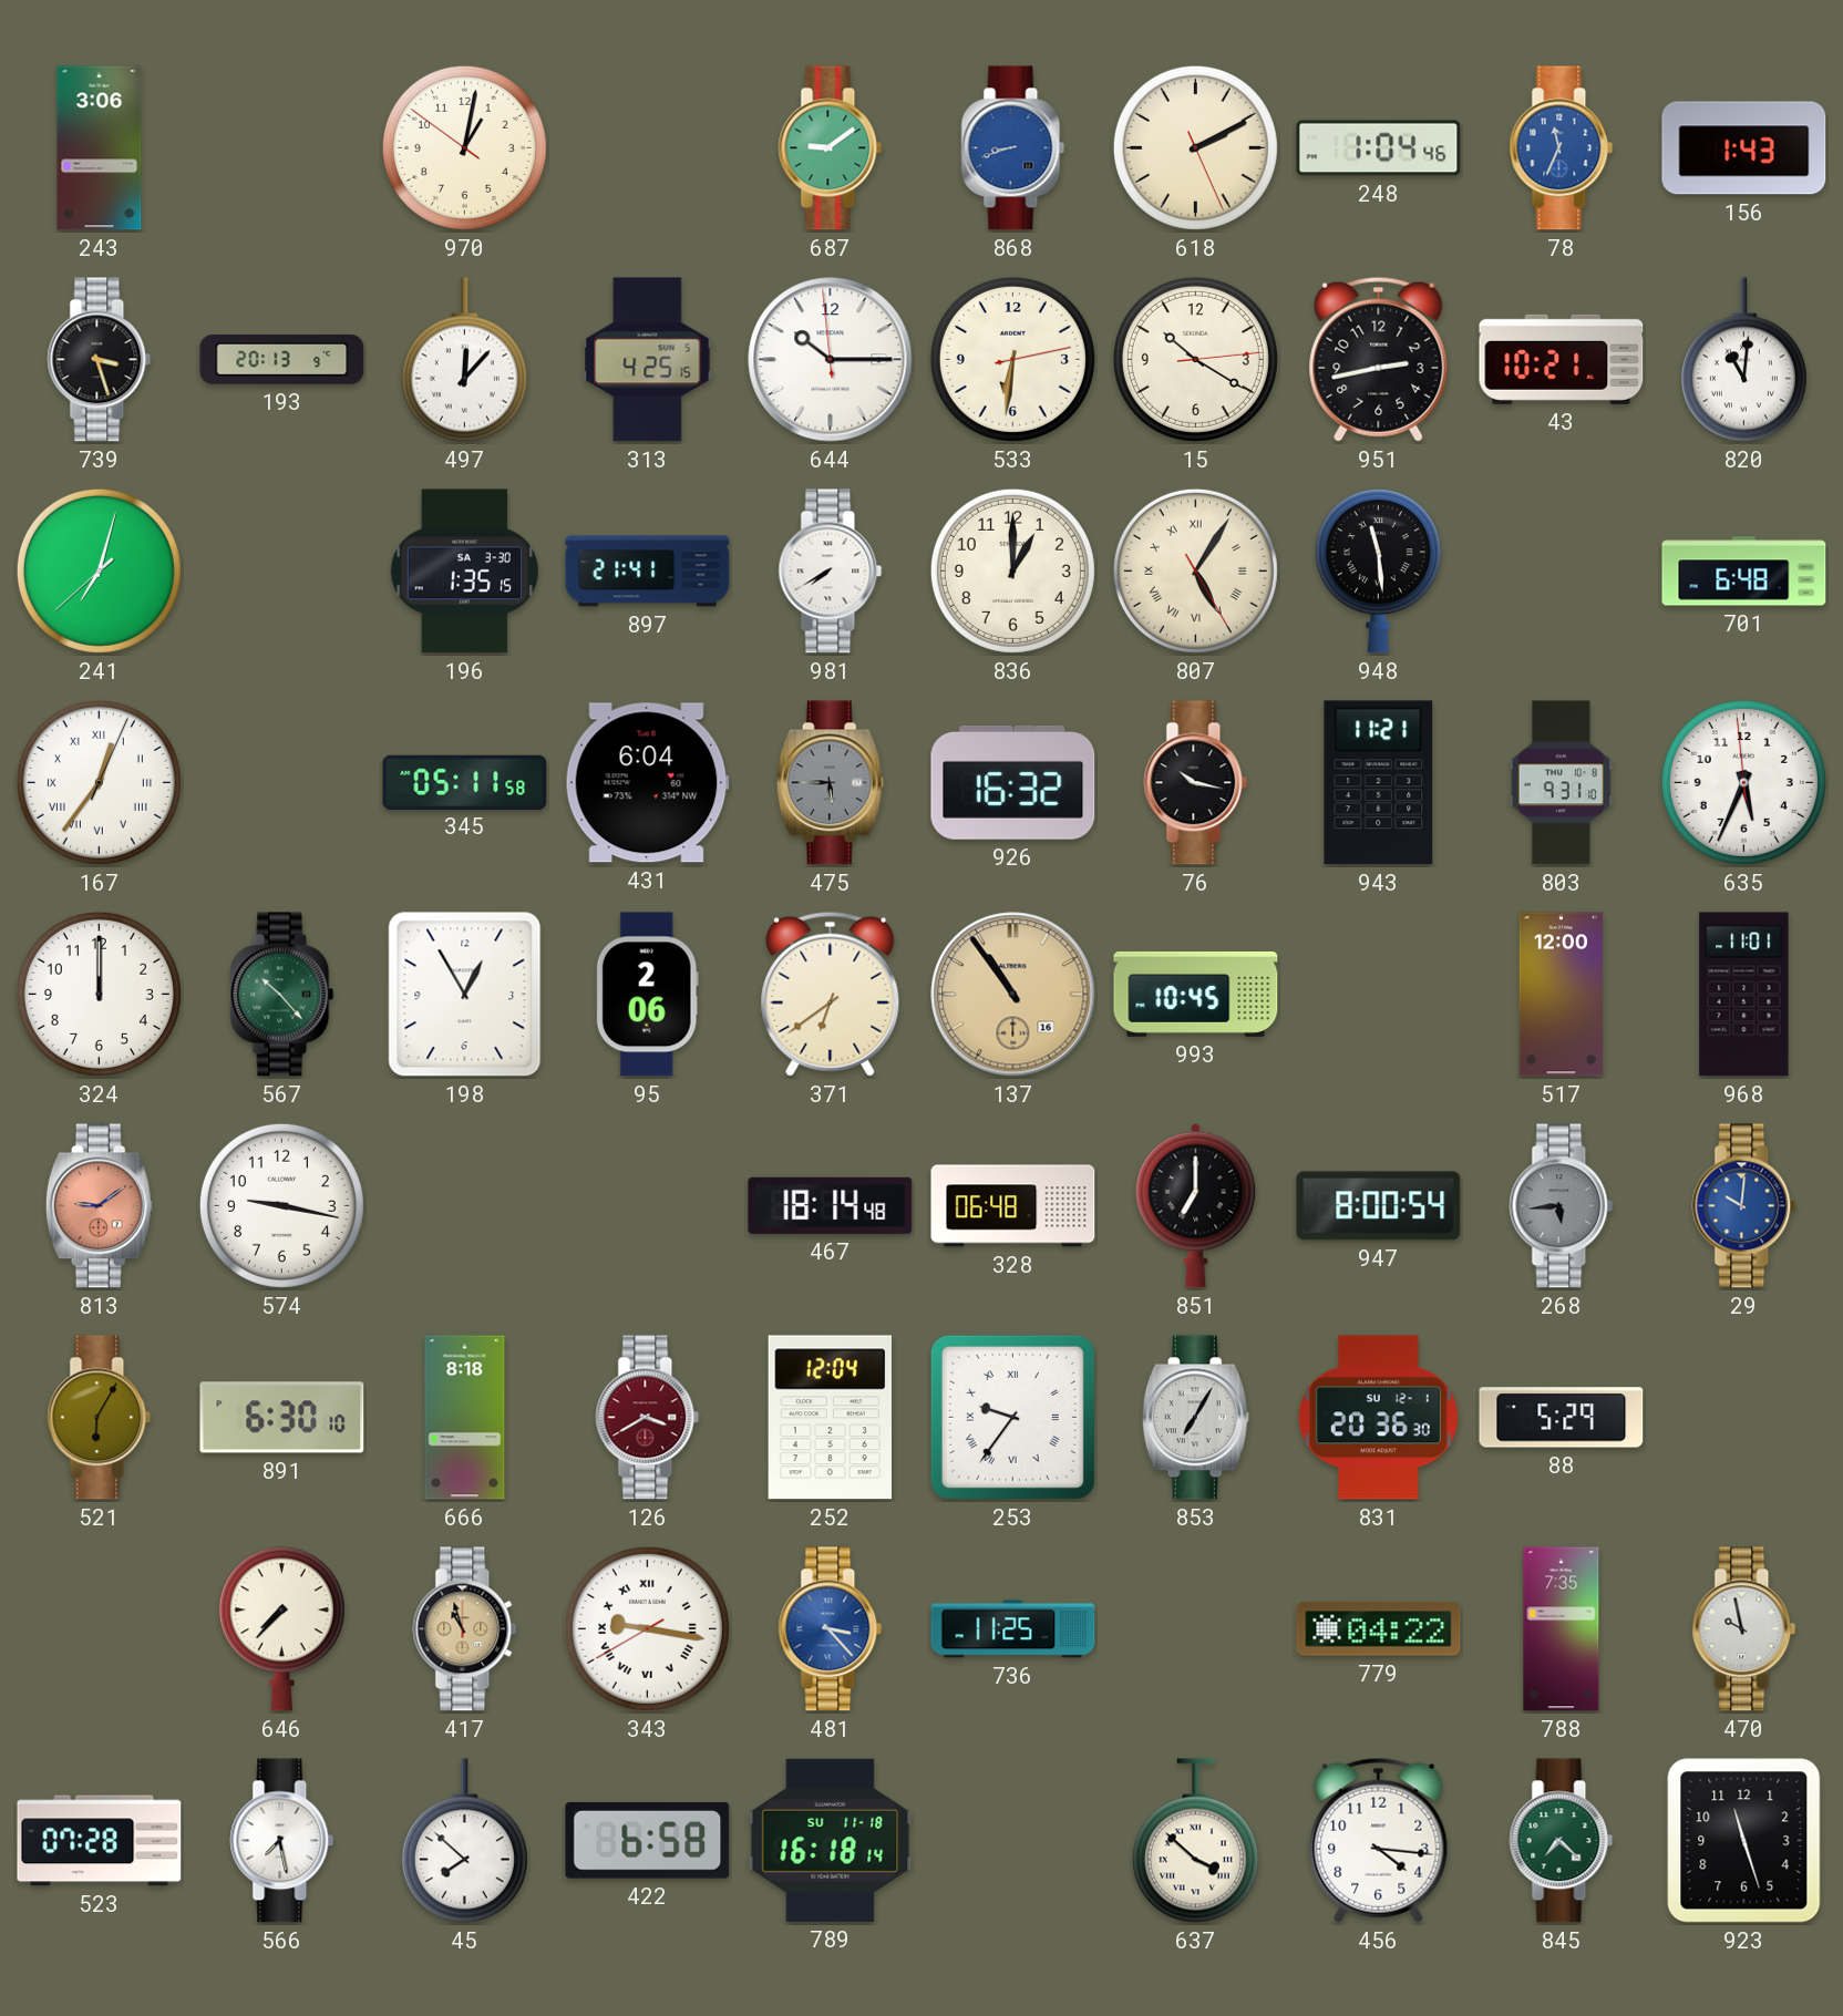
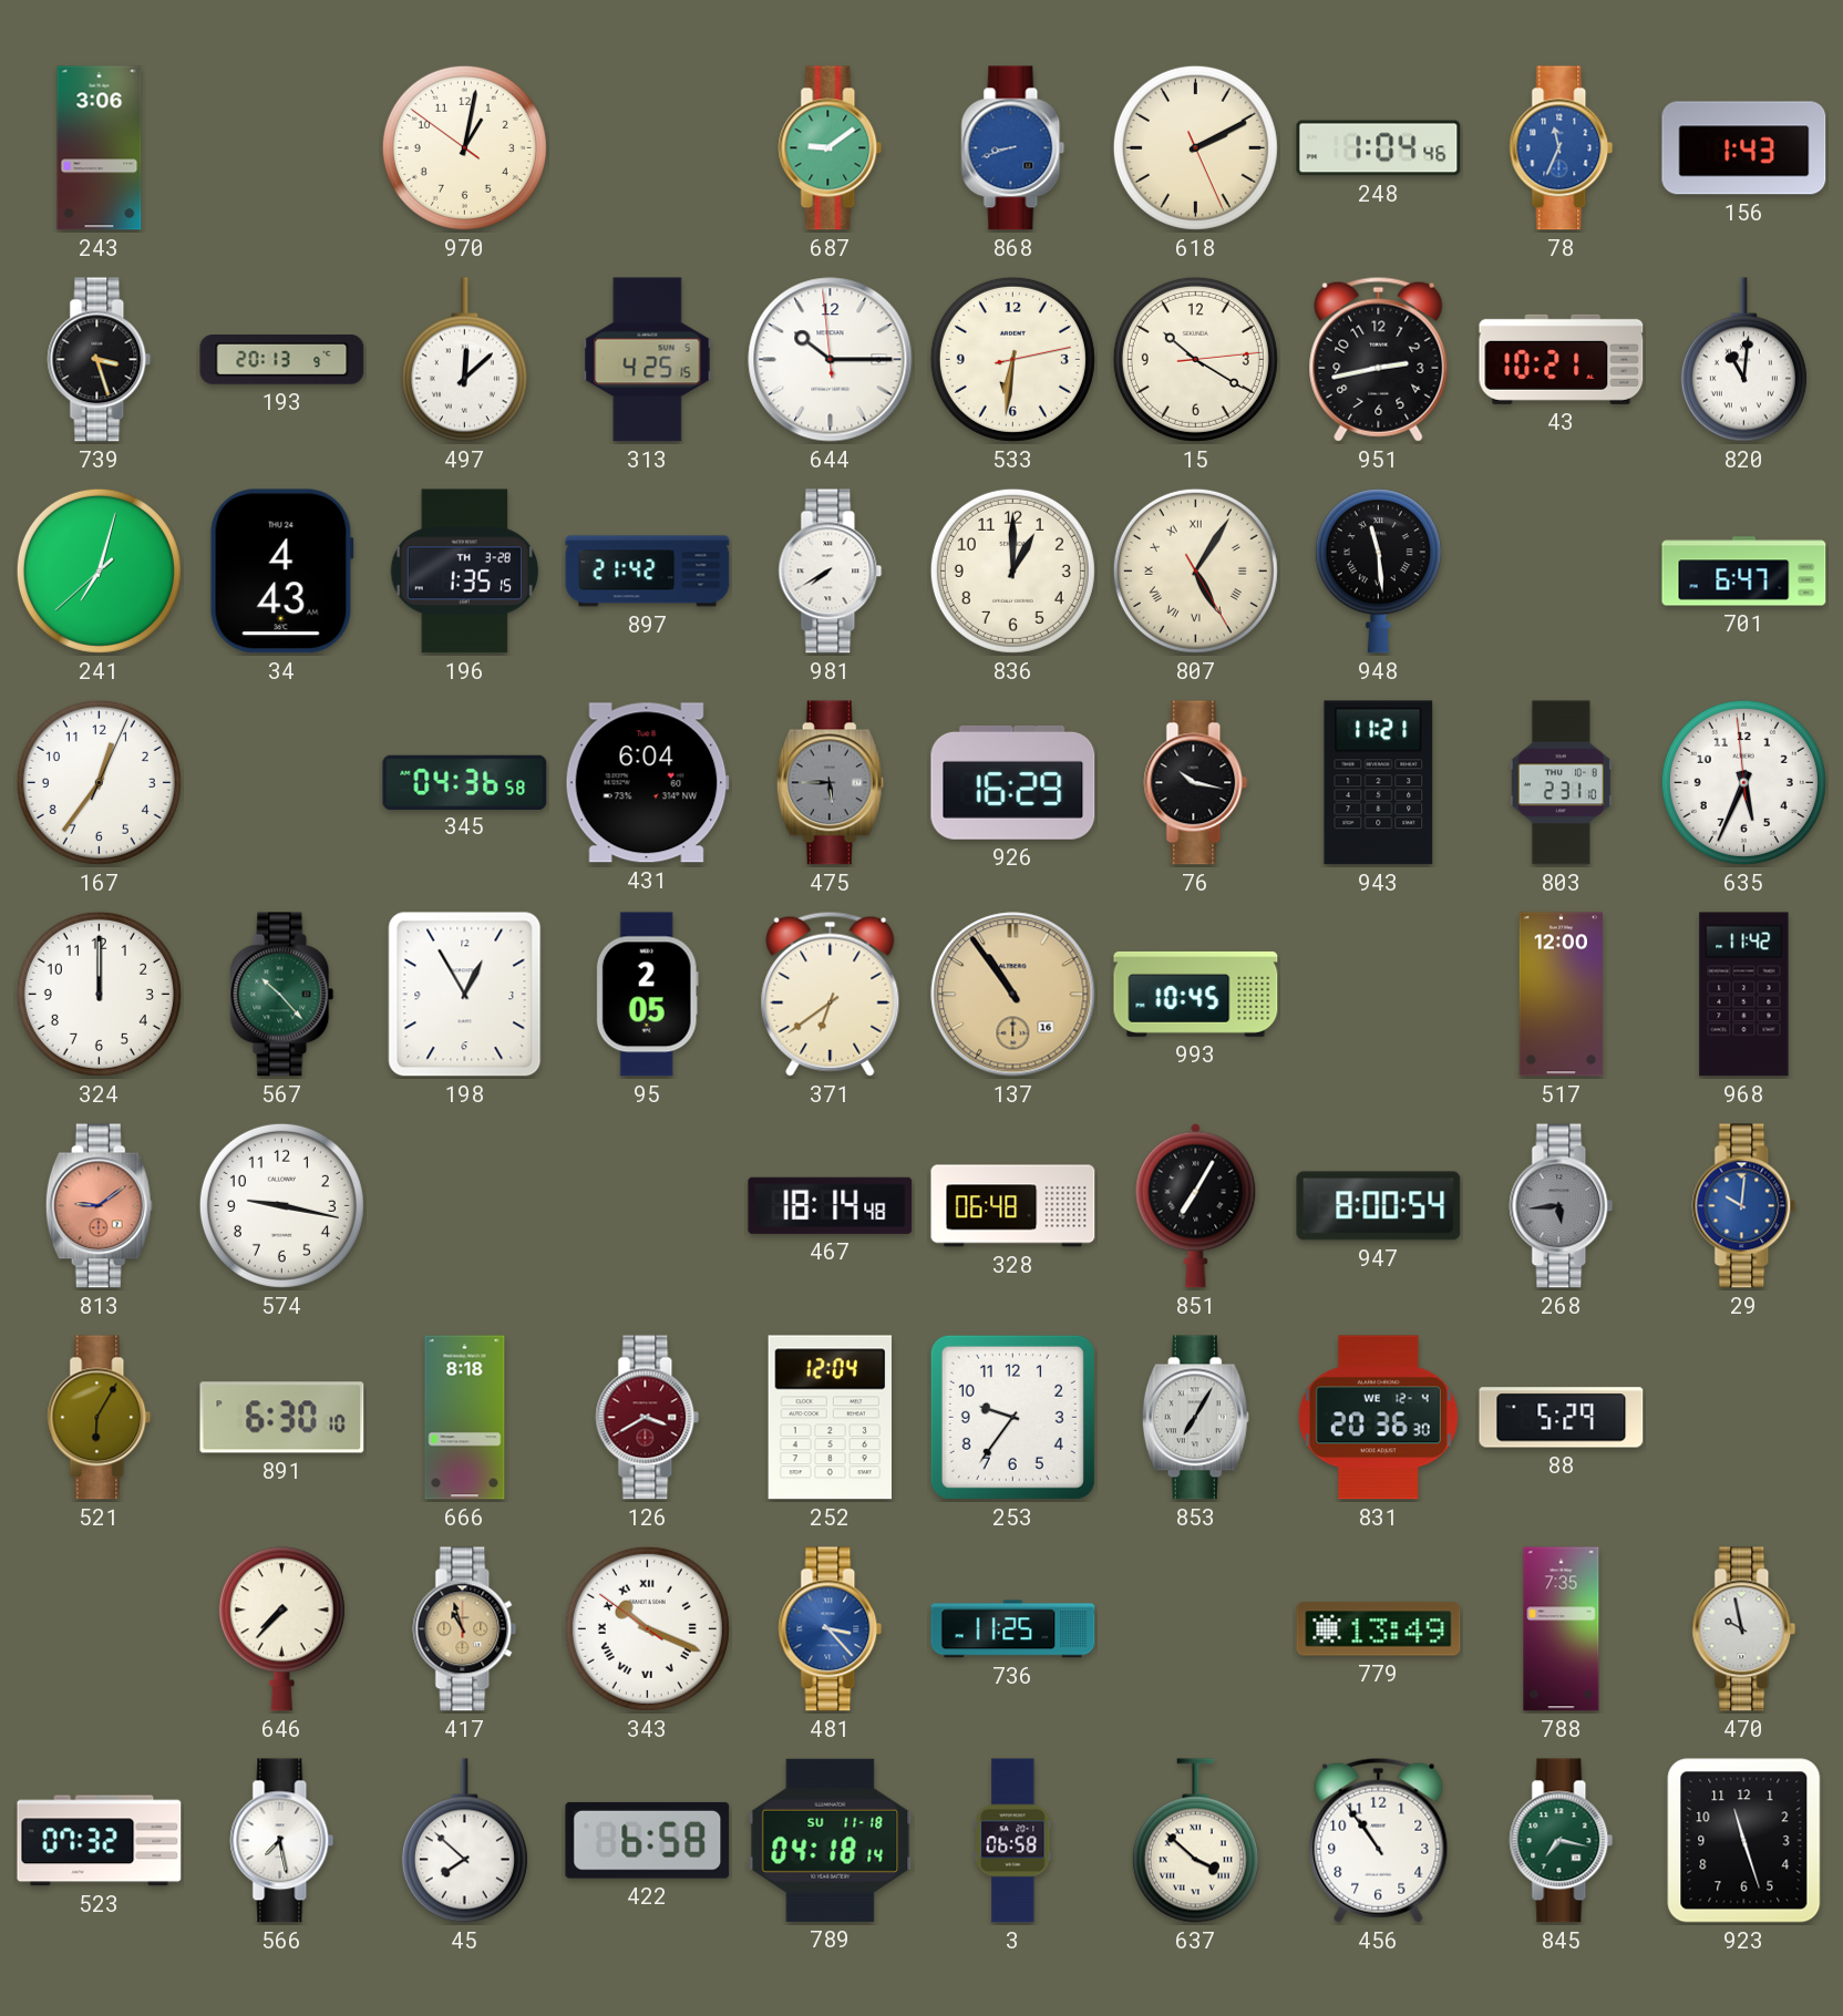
497: 12:07 -> 12:08
34: none -> 4:43
196 date: SA 3-30 -> TH 3-28
897: 21:41 -> 21:42
701: 6:48 -> 6:47
167 numerals: Roman -> Arabic
345: 05:11 -> 04:36
926: 16:32 -> 16:29
803: 9:31 -> 2:31
95: 2:06 -> 2:05
968: 11:01 -> 11:42
851: 7:00 -> 7:05
253 numerals: Roman -> Arabic
831 date: SU 12-1 -> WE 12-4
343: 9:16 -> 10:18
779: 04:22 -> 13:49
523: 07:28 -> 07:32
789: 16:18 -> 04:18
3: none -> 06:58
456: 4:16 -> 10:54
845: 7:22 -> 7:17
